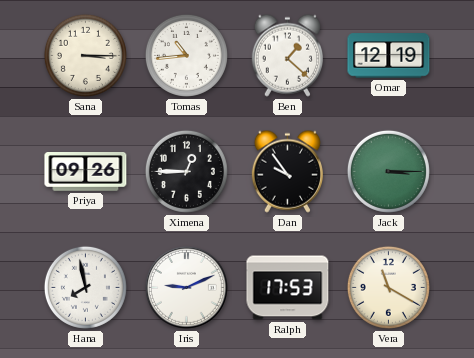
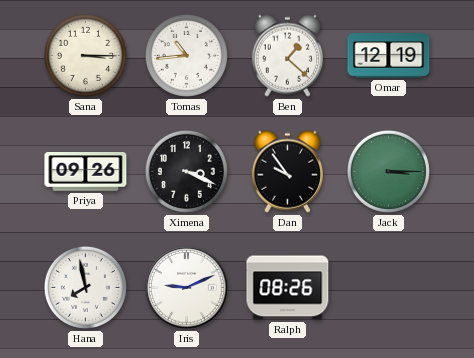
Ximena: 12:45 -> 3:19
Ralph: 17:53 -> 08:26
Vera: 11:20 -> none
